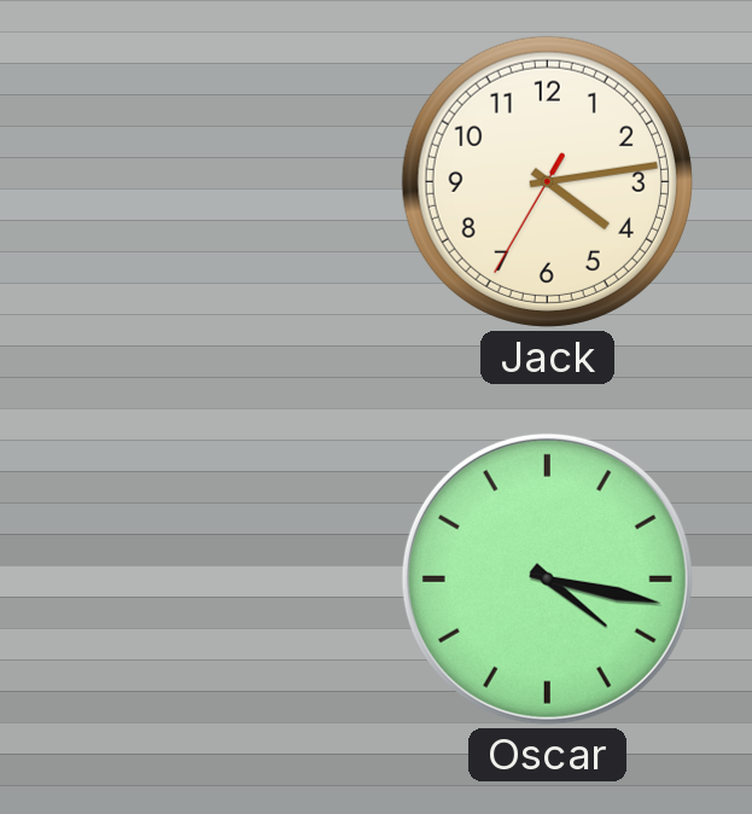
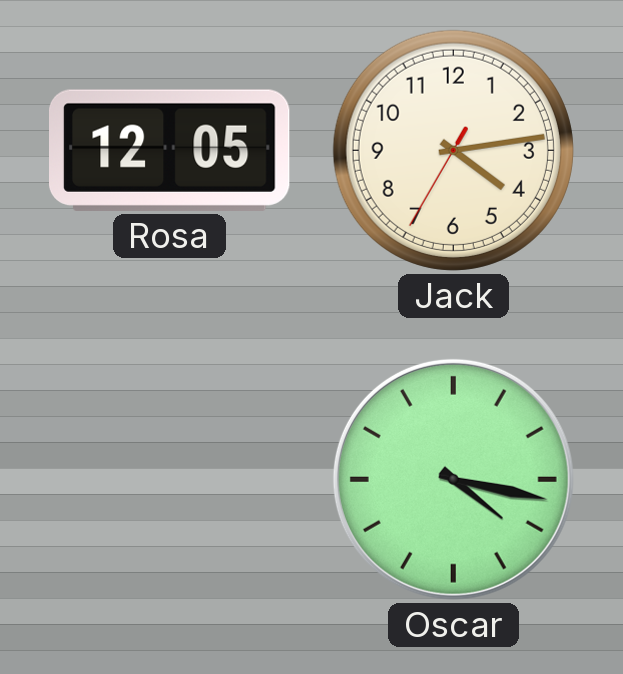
Rosa: none -> 12:05
